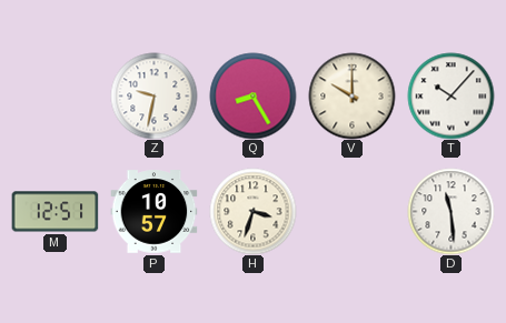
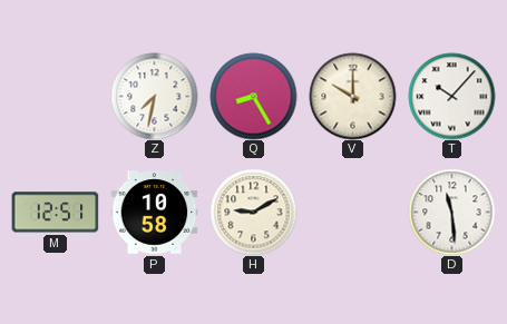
Z: 9:32 -> 7:32
P: 10:57 -> 10:58
H: 3:33 -> 9:10
